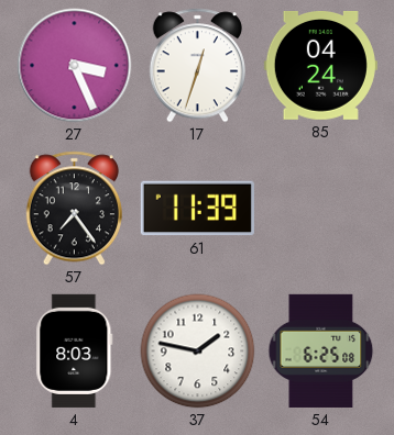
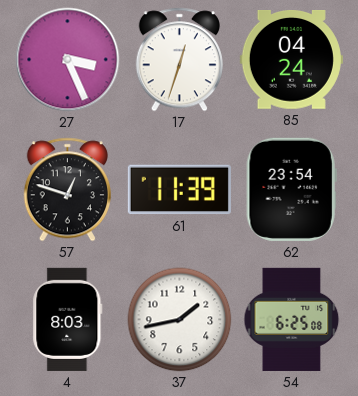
57: 7:24 -> 12:48
62: none -> 23:54
37: 1:47 -> 1:43
